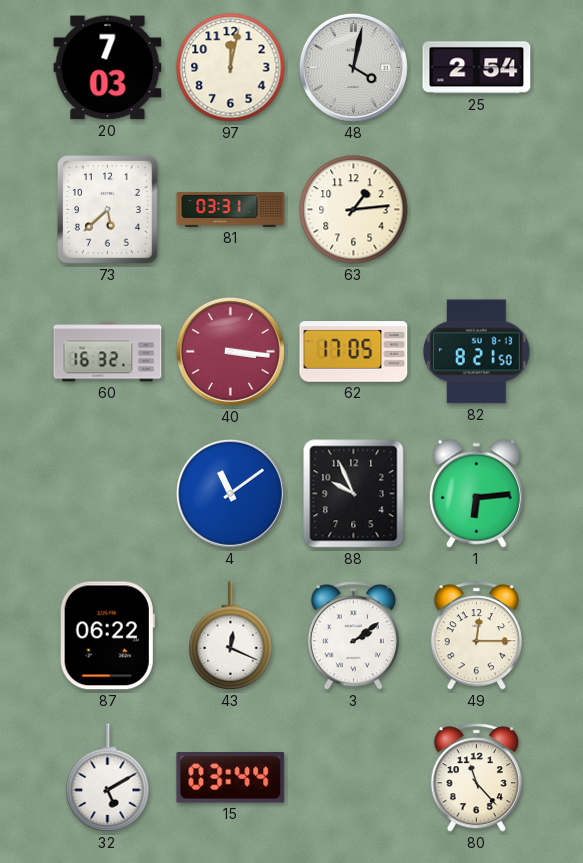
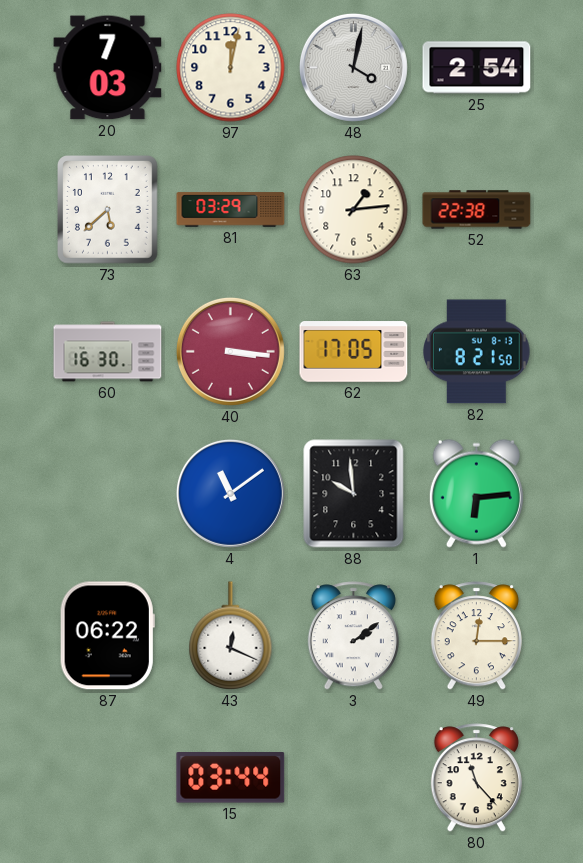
81: 03:31 -> 03:29
52: none -> 22:38
60: 16:32 -> 16:30
88: 9:56 -> 9:59
32: 5:10 -> none
